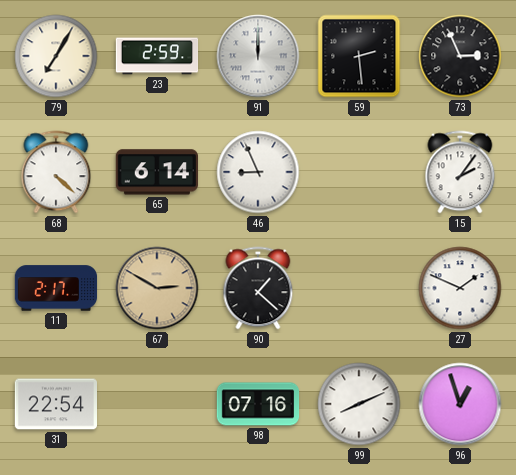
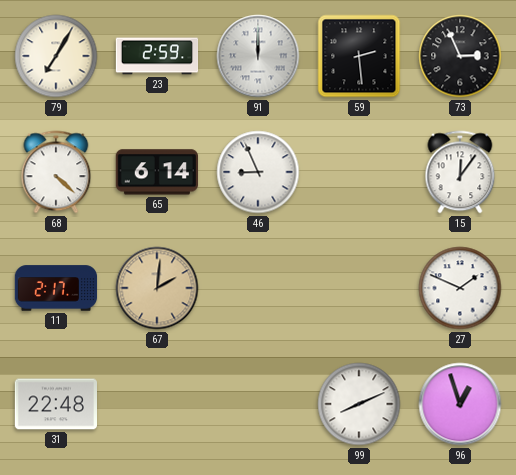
15: 2:06 -> 12:06
67: 2:50 -> 2:01
90: 1:22 -> none
31: 22:54 -> 22:48
98: 07:16 -> none
